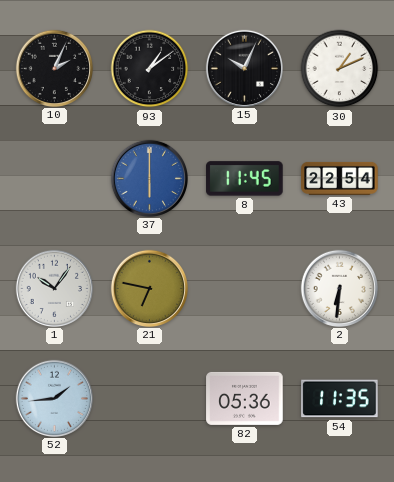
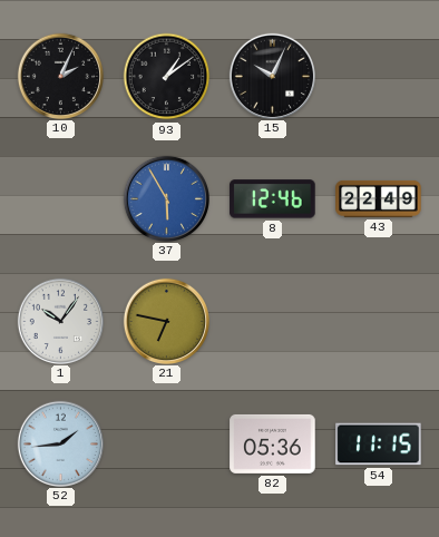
30: 1:11 -> none
37: 6:00 -> 5:55
8: 11:45 -> 12:46
43: 22:54 -> 22:49
2: 6:31 -> none
54: 11:35 -> 11:15
